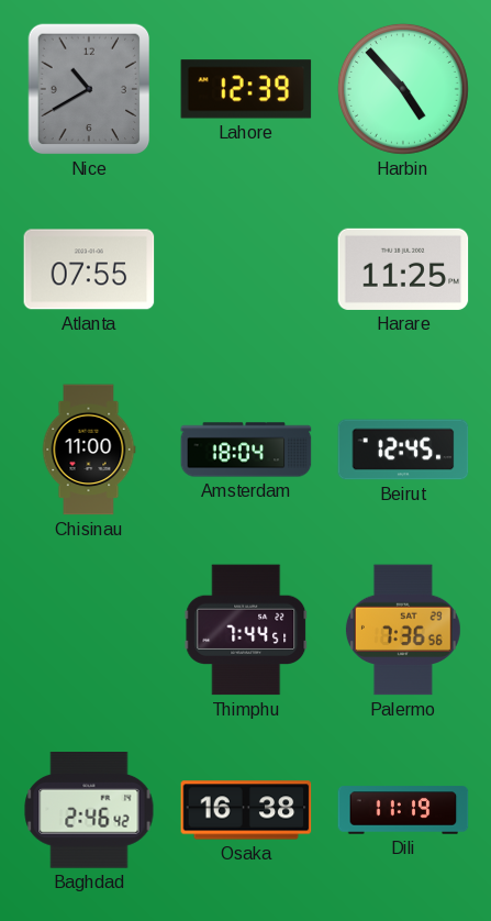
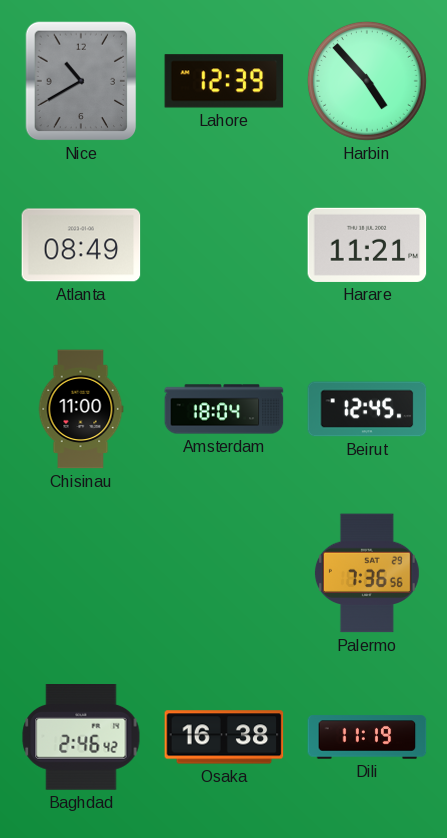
Atlanta: 07:55 -> 08:49
Harare: 11:25 -> 11:21
Thimphu: 7:44 -> none
